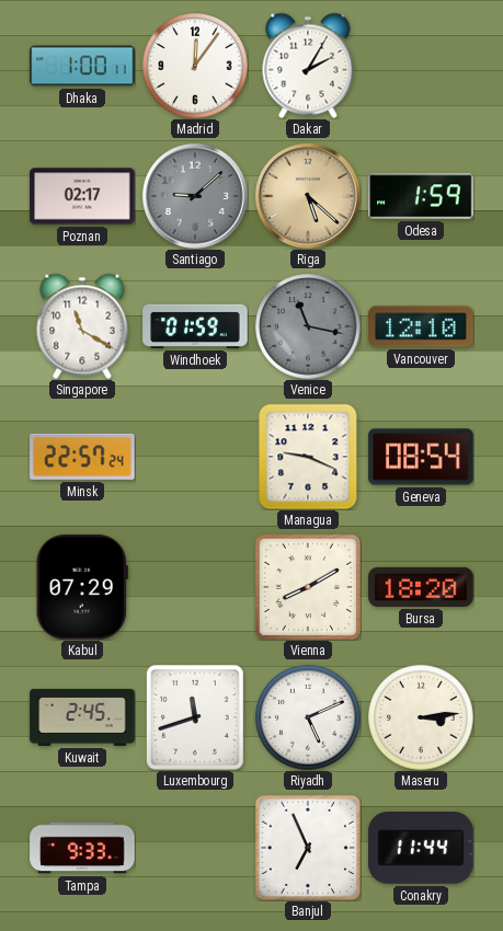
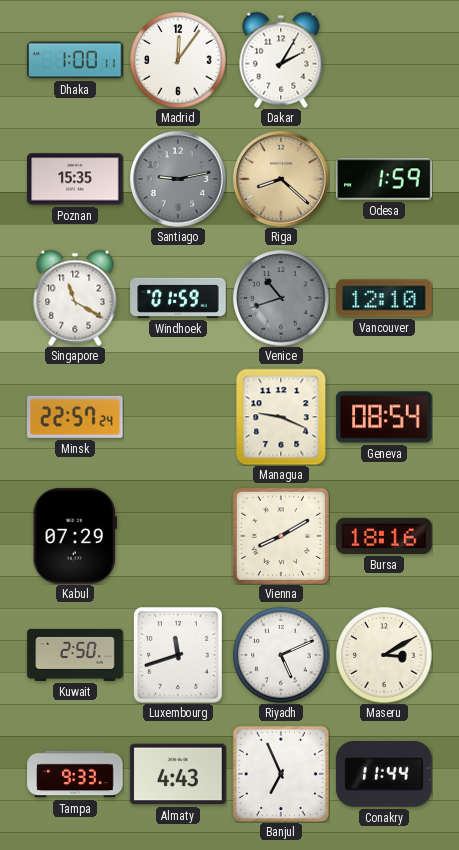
Poznan: 02:17 -> 15:35
Santiago: 9:08 -> 9:13
Riga: 5:22 -> 8:22
Venice: 11:17 -> 10:42
Bursa: 18:20 -> 18:16
Kuwait: 2:45 -> 2:50
Maseru: 3:14 -> 3:10
Almaty: none -> 4:43
